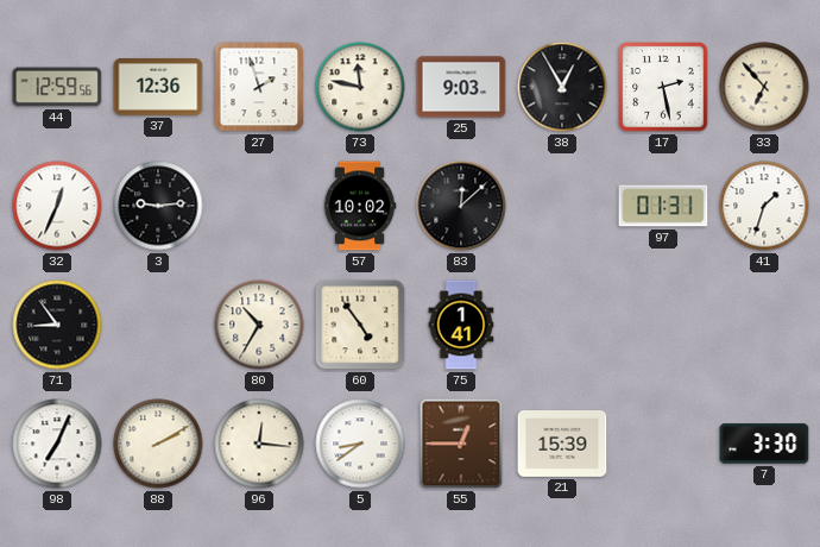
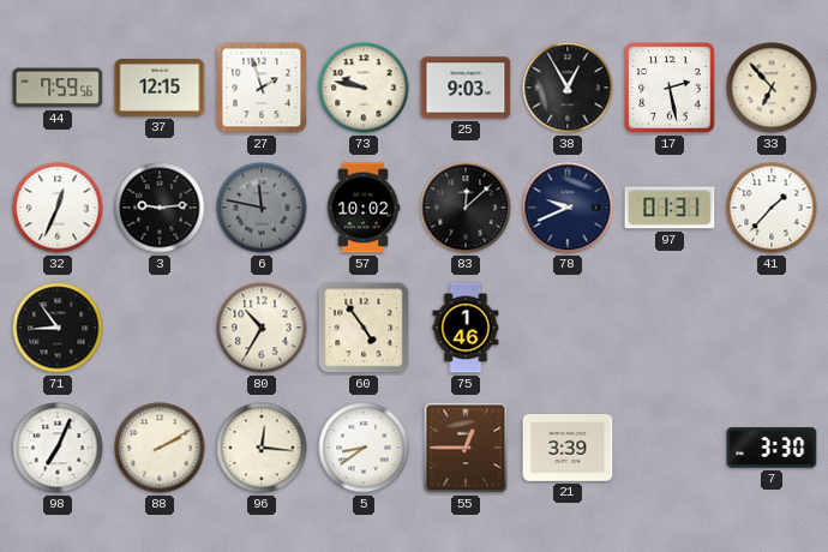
44: 12:59 -> 7:59
37: 12:36 -> 12:15
73: 11:47 -> 9:47
6: none -> 11:47
78: none -> 9:41
41: 1:33 -> 1:37
75: 1:41 -> 1:46
21: 15:39 -> 3:39
